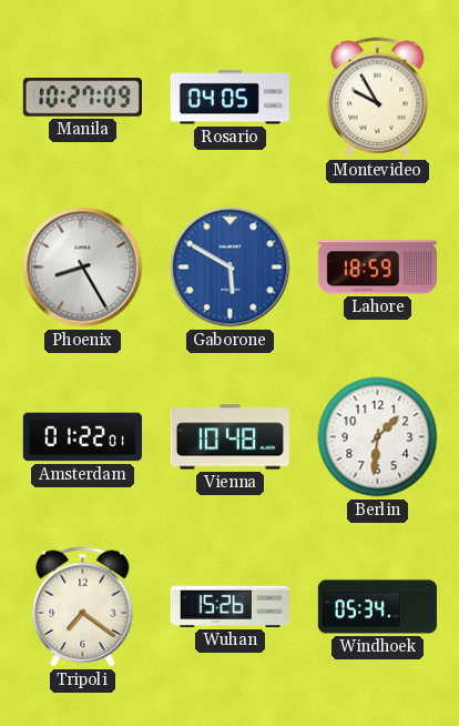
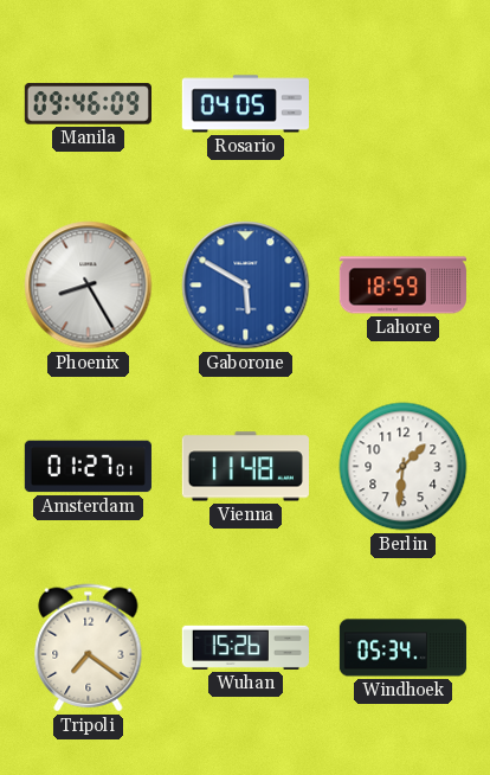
Manila: 10:27 -> 09:46
Montevideo: 9:55 -> none
Amsterdam: 01:22 -> 01:27
Vienna: 10:48 -> 11:48
